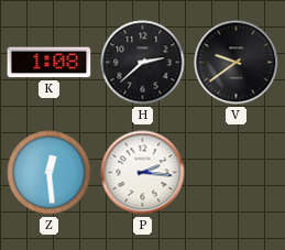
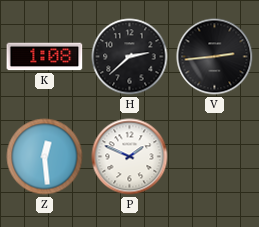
V: 9:39 -> 2:44
P: 2:16 -> 1:49
